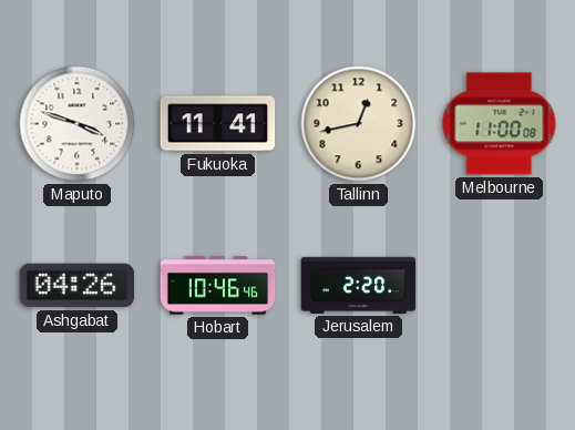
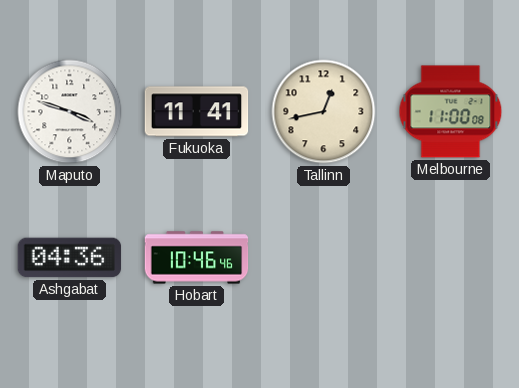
Ashgabat: 04:26 -> 04:36
Jerusalem: 2:20 -> none
